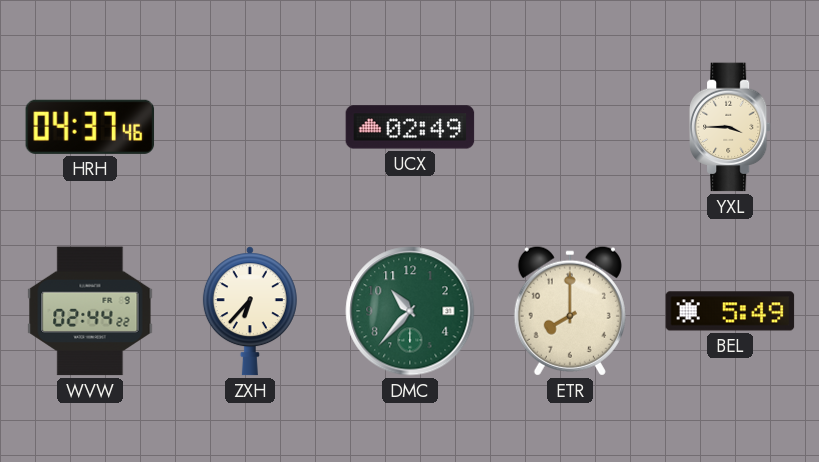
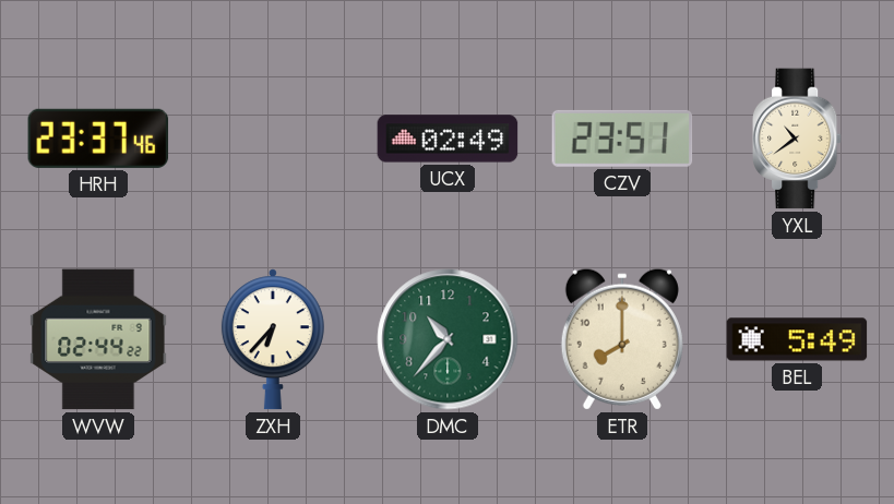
HRH: 04:37 -> 23:37
CZV: none -> 23:51
YXL: 3:45 -> 10:39
